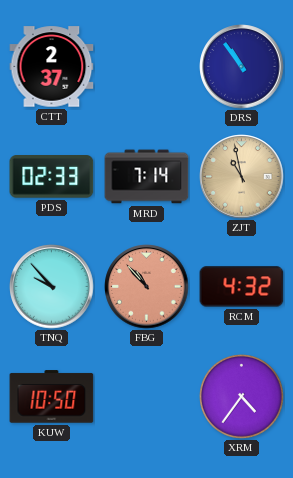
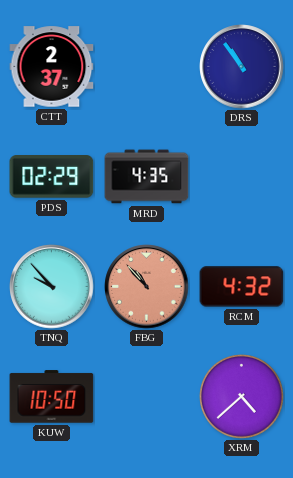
PDS: 02:33 -> 02:29
MRD: 7:14 -> 4:35
ZJT: 10:58 -> none
XRM: 4:36 -> 4:38
